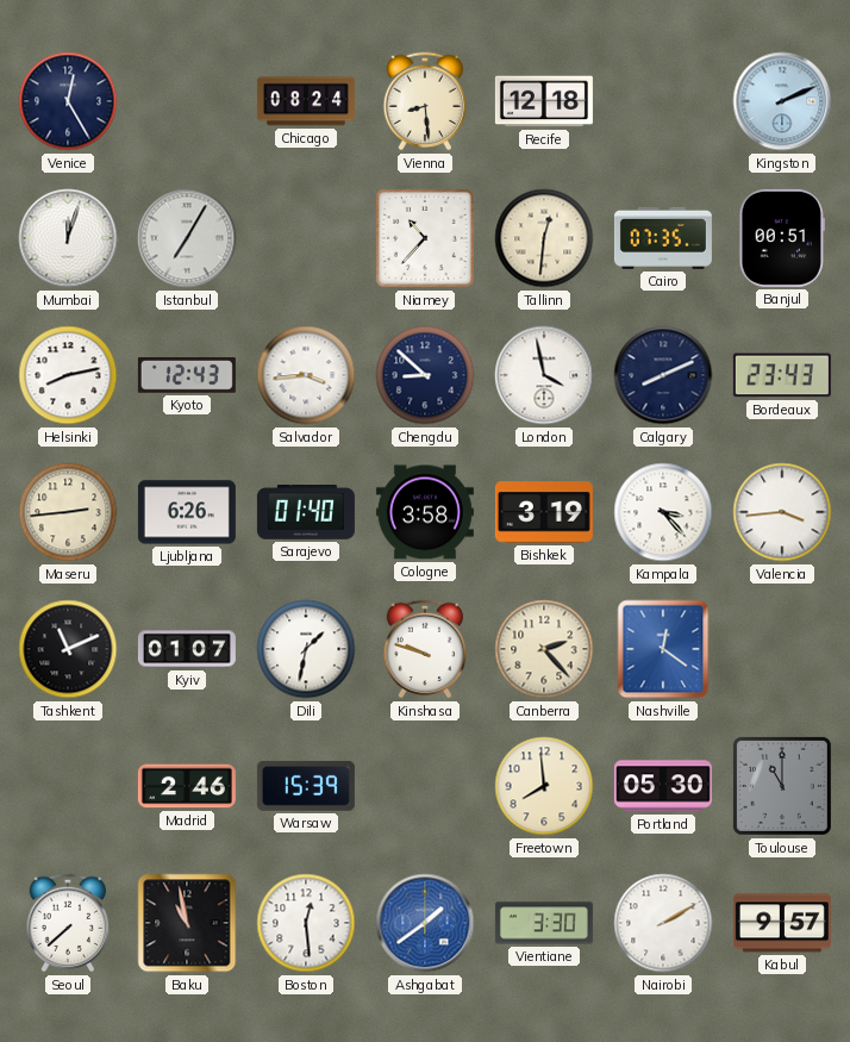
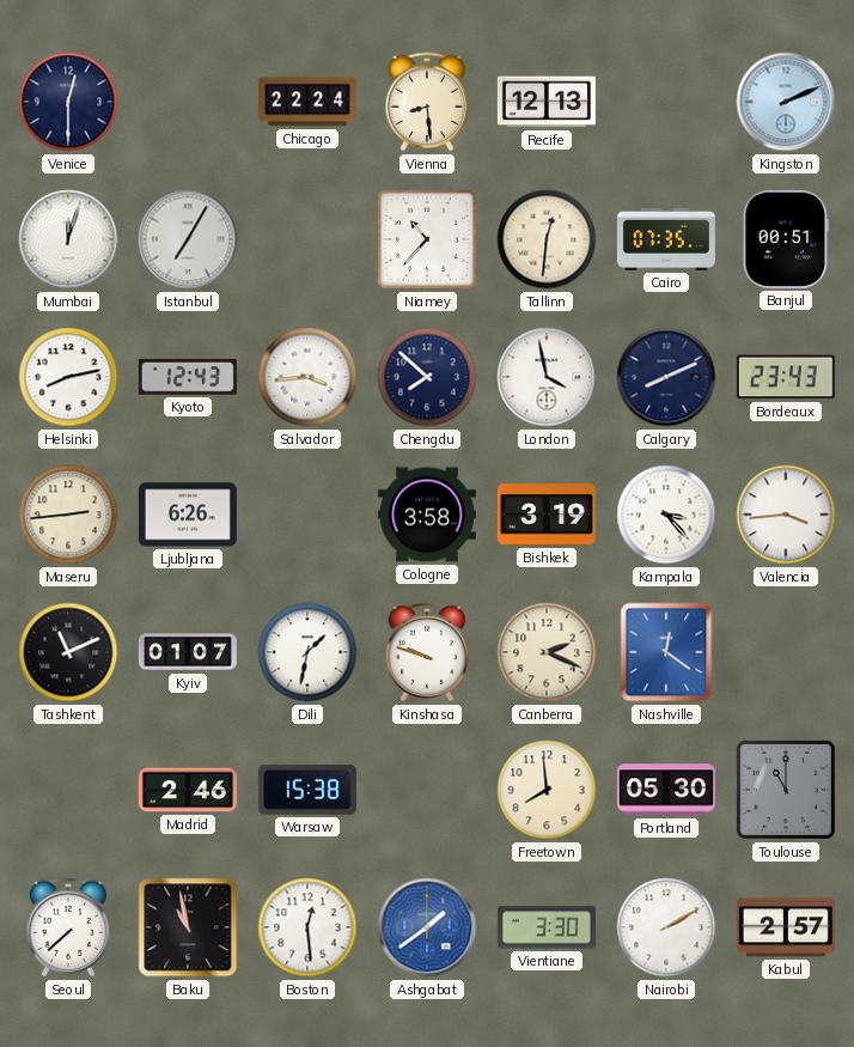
Venice: 12:25 -> 12:30
Chicago: 08:24 -> 22:24
Recife: 12:18 -> 12:13
Chengdu: 8:52 -> 7:52
Sarajevo: 01:40 -> none
Canberra: 2:23 -> 2:19
Warsaw: 15:39 -> 15:38
Kabul: 9:57 -> 2:57
